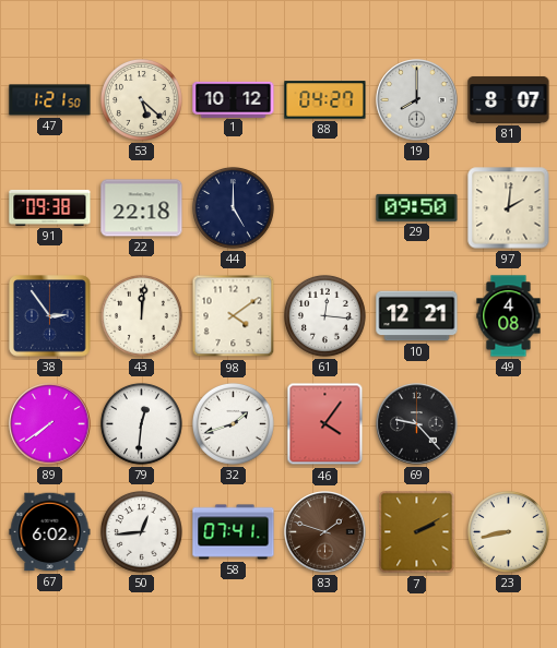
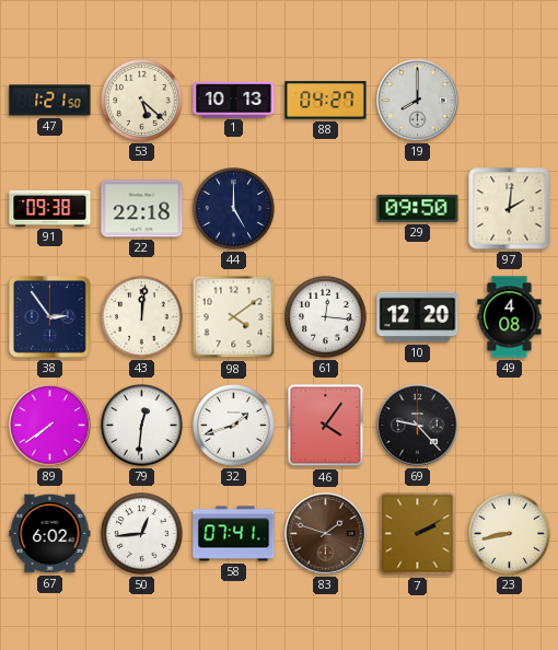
1: 10:12 -> 10:13
81: 8:07 -> none
10: 12:21 -> 12:20
